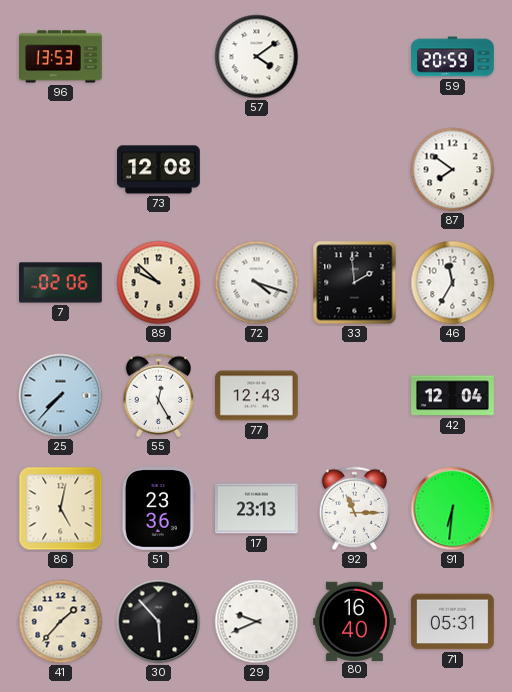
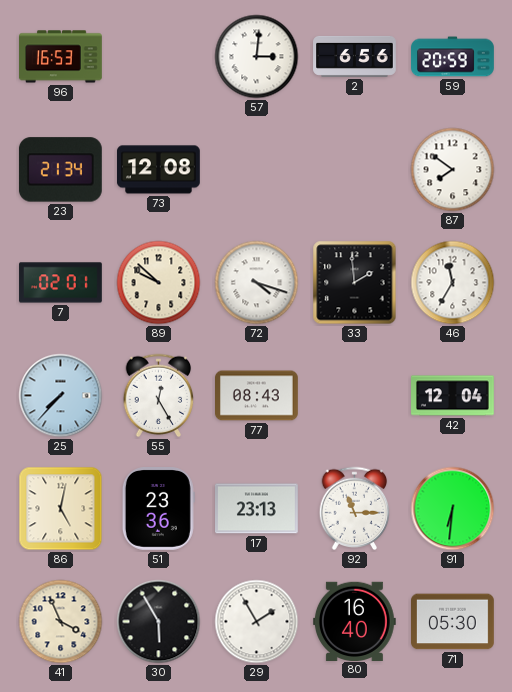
96: 13:53 -> 16:53
57: 4:09 -> 3:01
2: none -> 6:56
23: none -> 21:34
7: 02:06 -> 02:01
77: 12:43 -> 08:43
41: 1:37 -> 3:56
30: 5:53 -> 5:55
29: 9:41 -> 1:55
71: 05:31 -> 05:30
